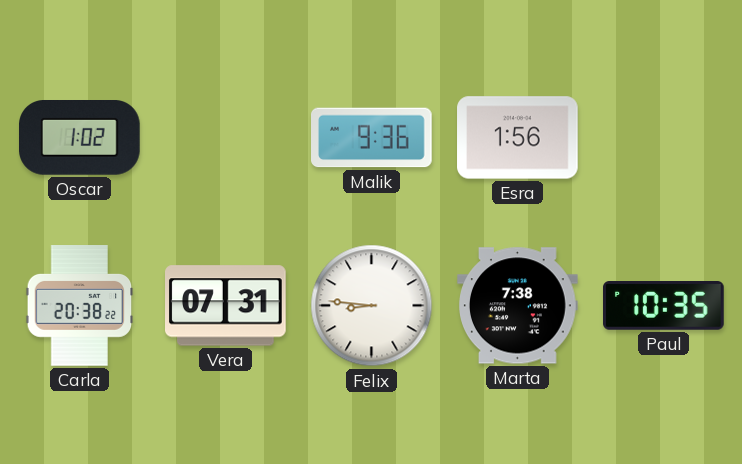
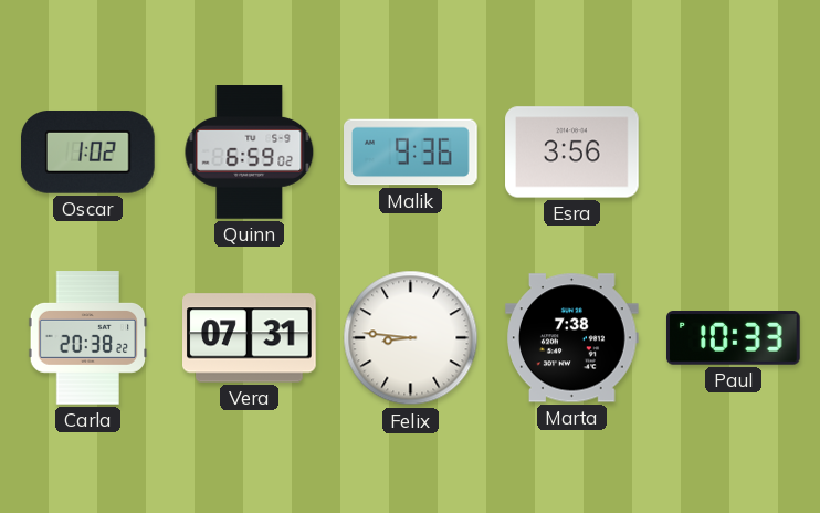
Quinn: none -> 6:59
Esra: 1:56 -> 3:56
Paul: 10:35 -> 10:33
